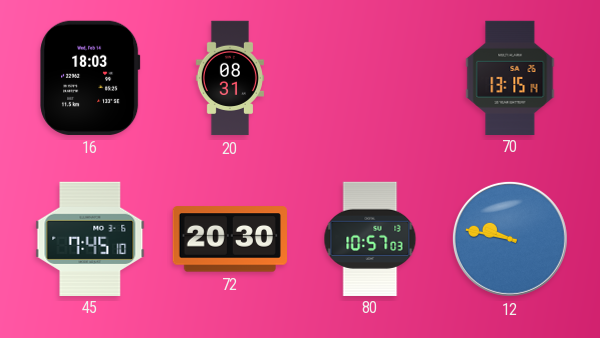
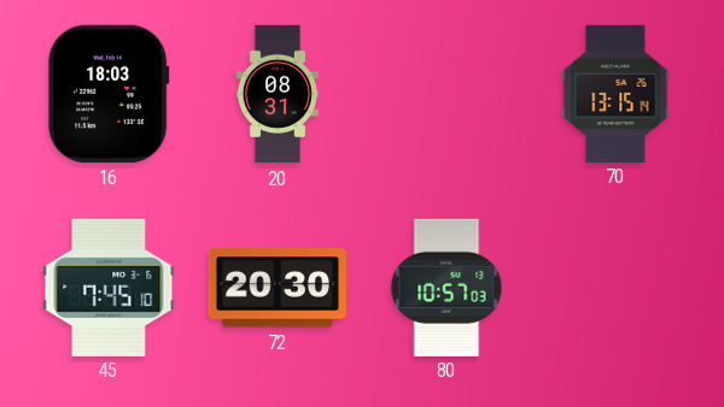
12: 9:47 -> none
